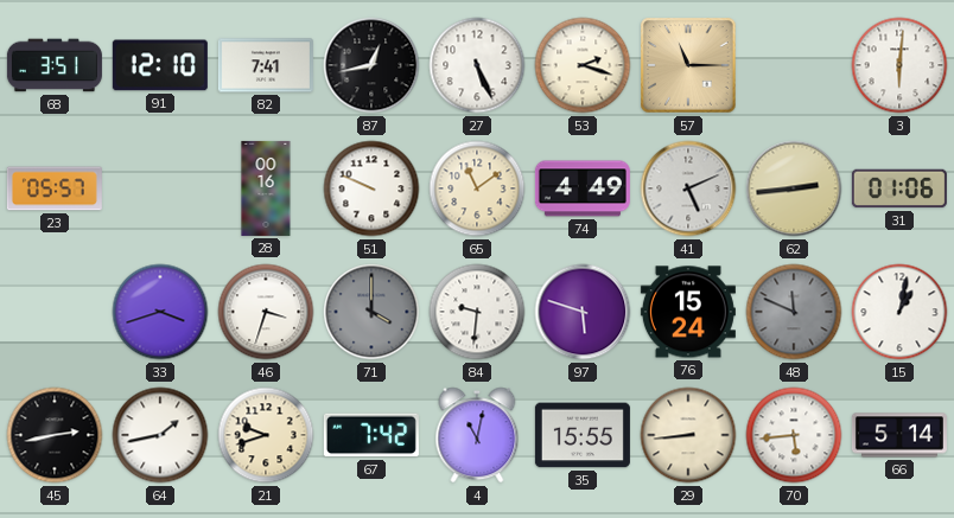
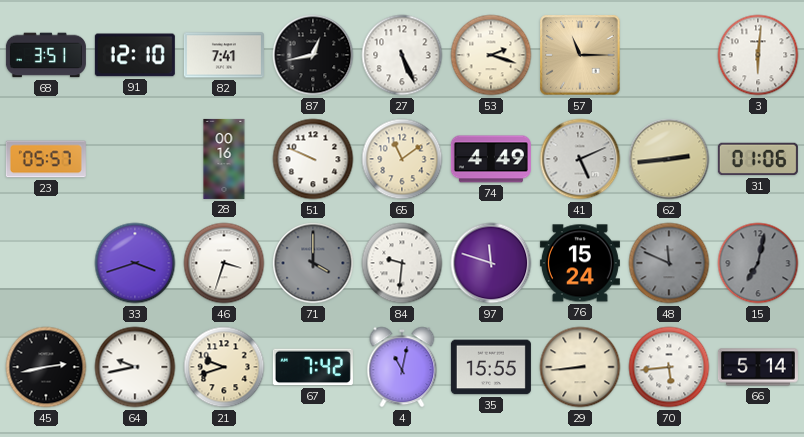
97: 5:48 -> 11:48
15: 1:02 -> 7:02
15 dial: white -> grey
64: 1:43 -> 9:43
